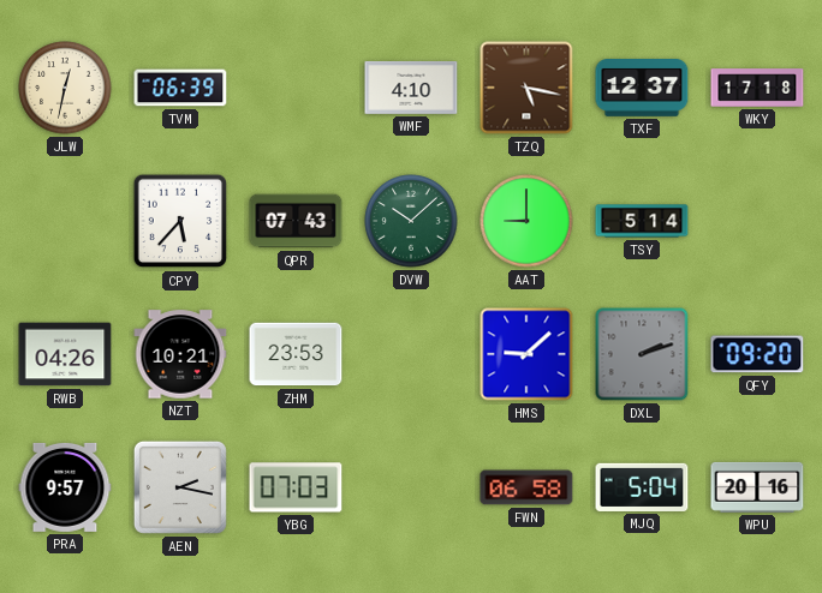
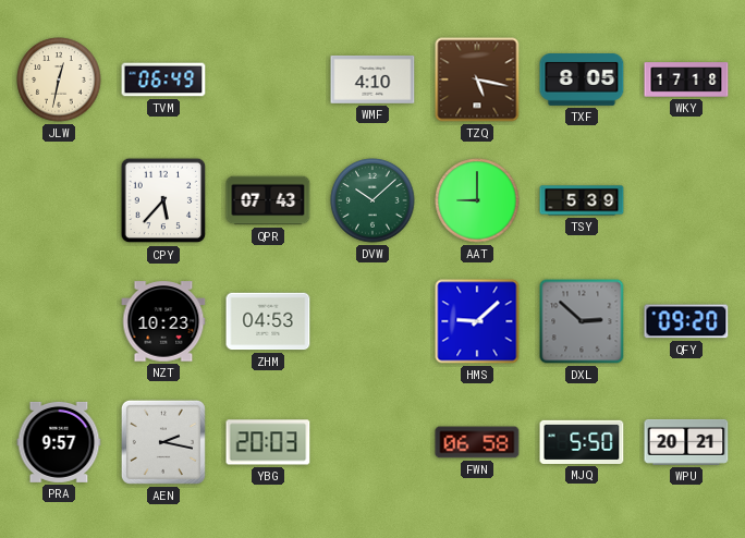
TVM: 06:39 -> 06:49
TXF: 12:37 -> 8:05
TSY: 5:14 -> 5:39
RWB: 04:26 -> none
NZT: 10:21 -> 10:23
ZHM: 23:53 -> 04:53
DXL: 2:12 -> 2:52
YBG: 07:03 -> 20:03
MJQ: 5:04 -> 5:50
WPU: 20:16 -> 20:21
